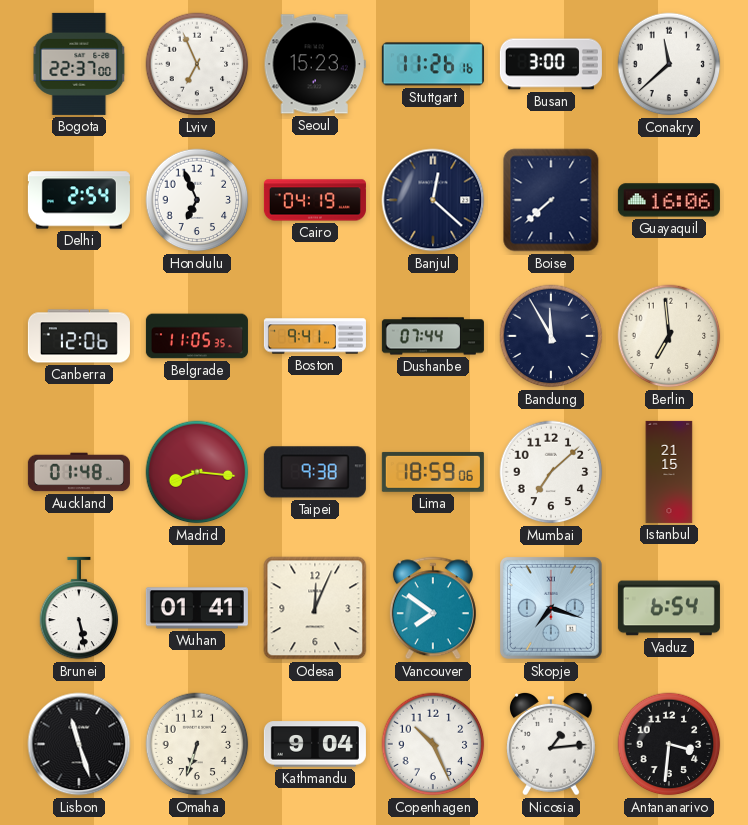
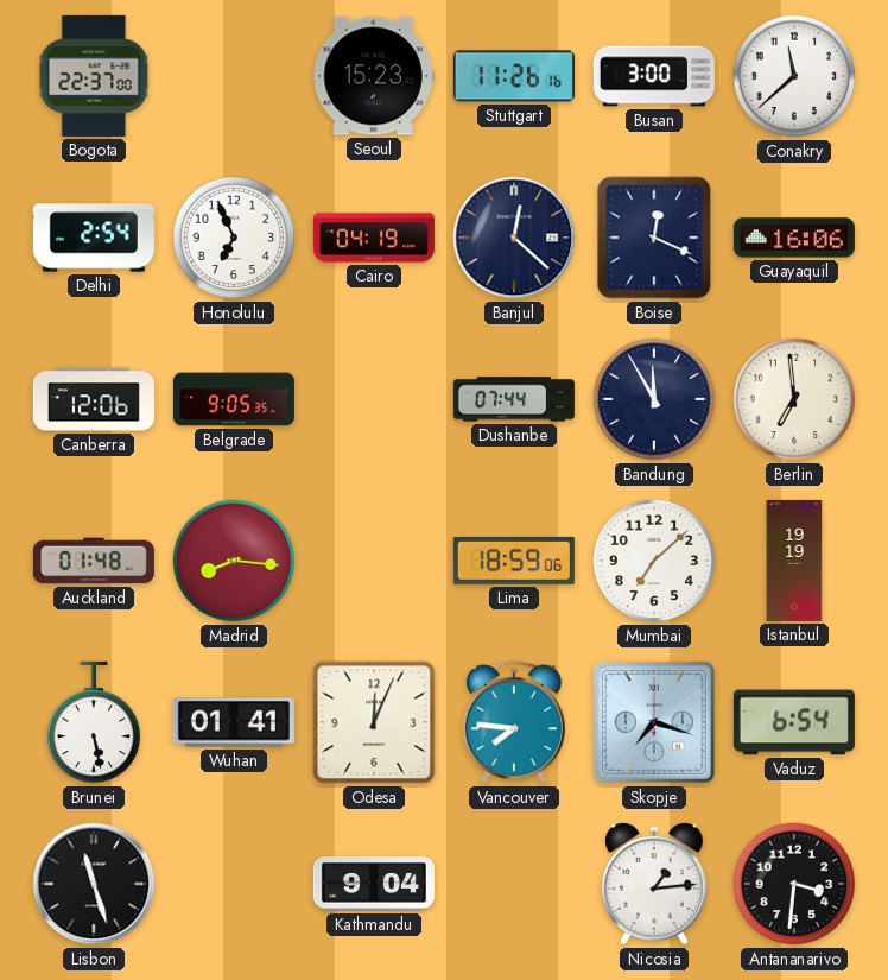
Lviv: 6:56 -> none
Boise: 7:38 -> 12:19
Belgrade: 11:05 -> 9:05
Boston: 9:41 -> none
Taipei: 9:38 -> none
Istanbul: 21:15 -> 19:19
Vancouver: 7:51 -> 7:46
Omaha: 6:33 -> none
Copenhagen: 10:26 -> none
